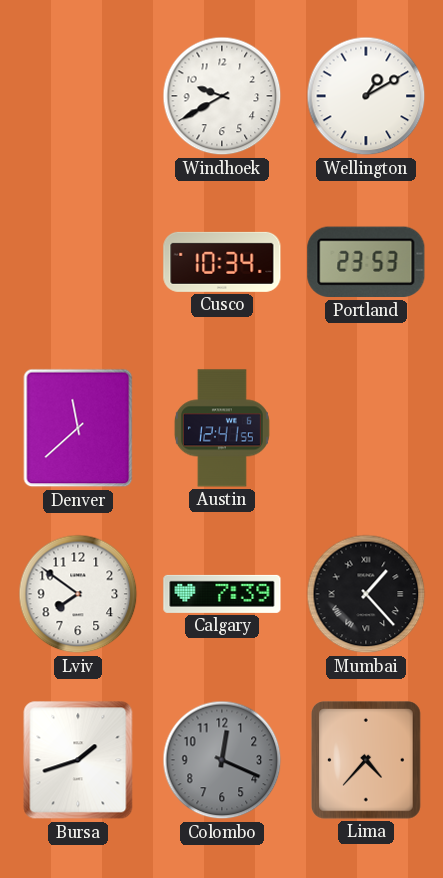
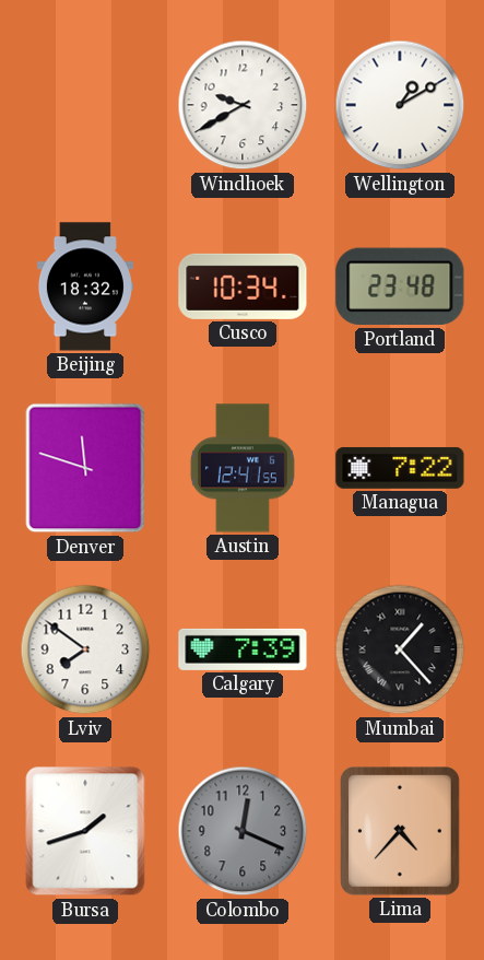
Beijing: none -> 18:32
Portland: 23:53 -> 23:48
Denver: 11:38 -> 11:48
Managua: none -> 7:22
